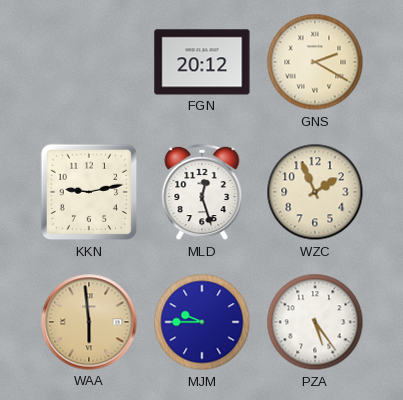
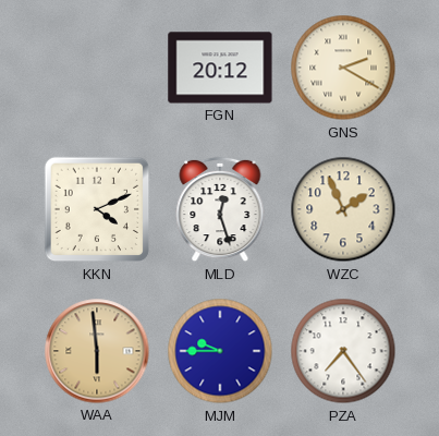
KKN: 9:13 -> 4:11
PZA: 5:24 -> 7:24
